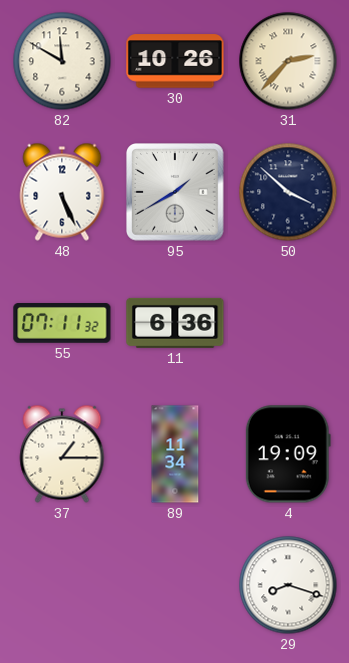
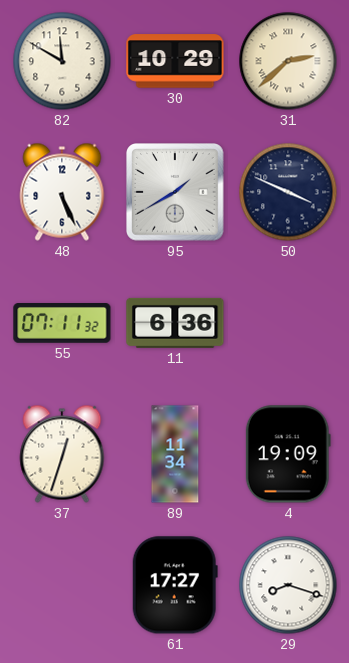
30: 10:26 -> 10:29
31: 2:37 -> 2:38
50: 3:52 -> 3:49
37: 1:15 -> 12:33
61: none -> 17:27
